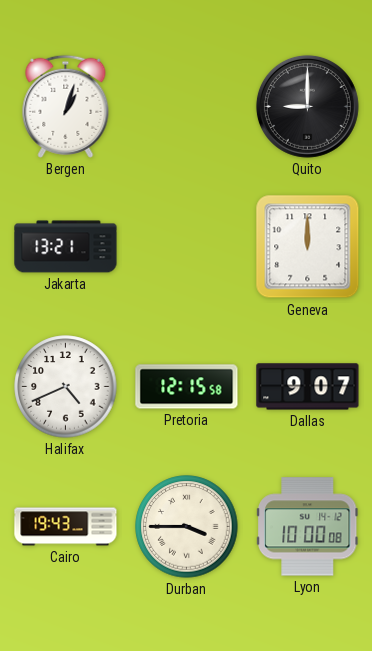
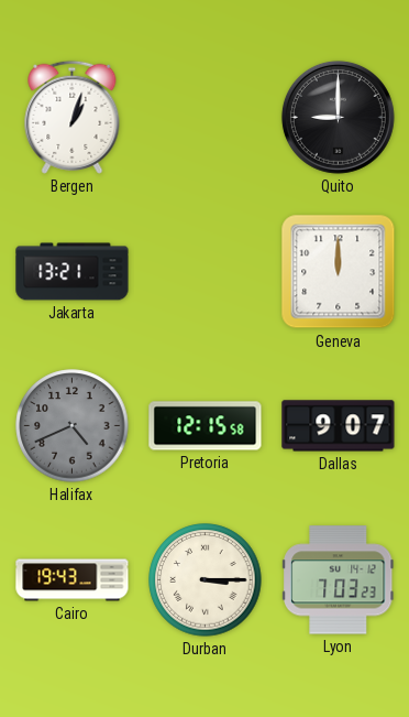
Halifax dial: white -> grey
Durban: 3:45 -> 3:15
Lyon: 10:00 -> 7:03
